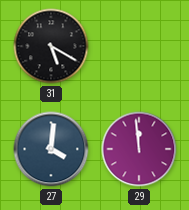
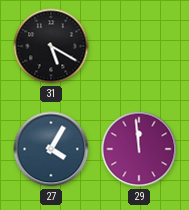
27: 4:01 -> 4:05
